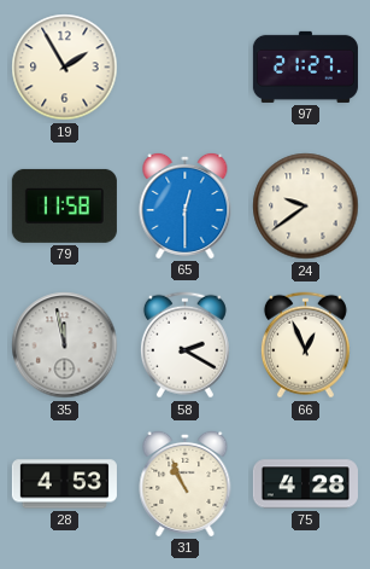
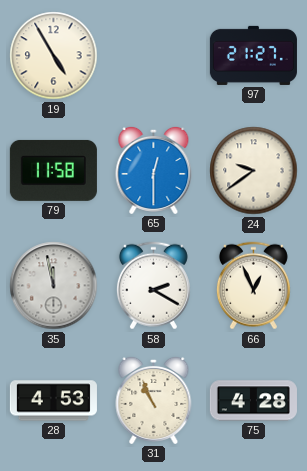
19: 1:55 -> 4:55
